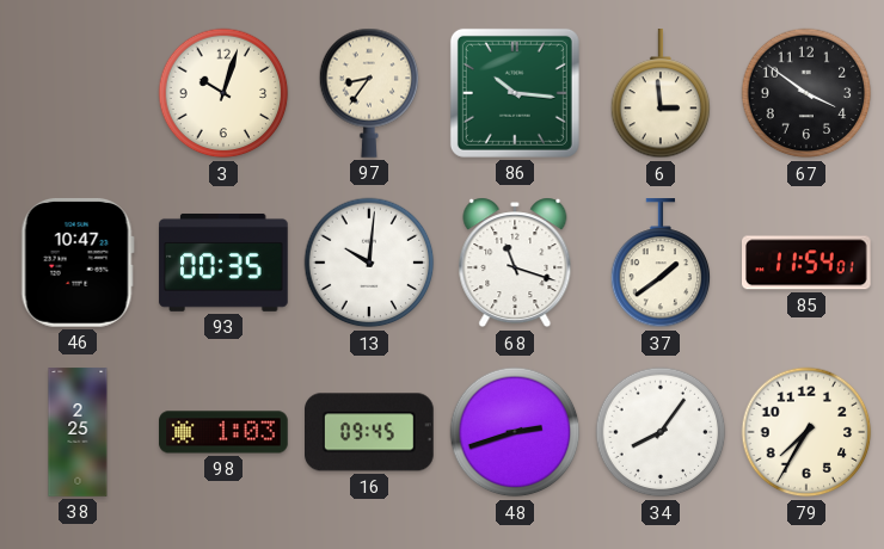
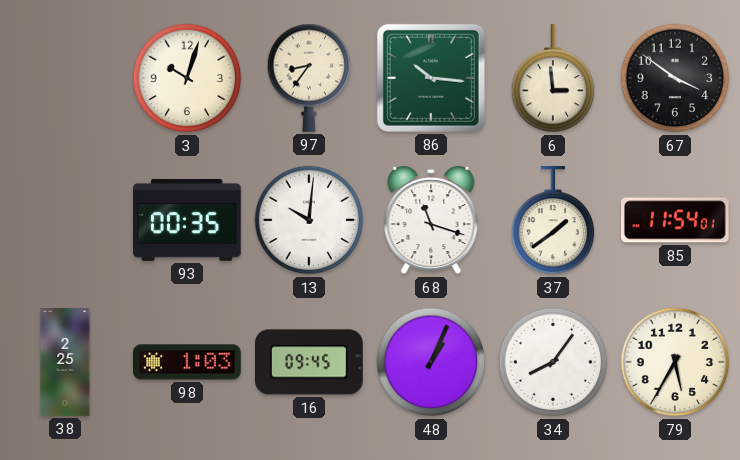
46: 10:47 -> none
48: 2:42 -> 1:04
79: 7:35 -> 5:35
